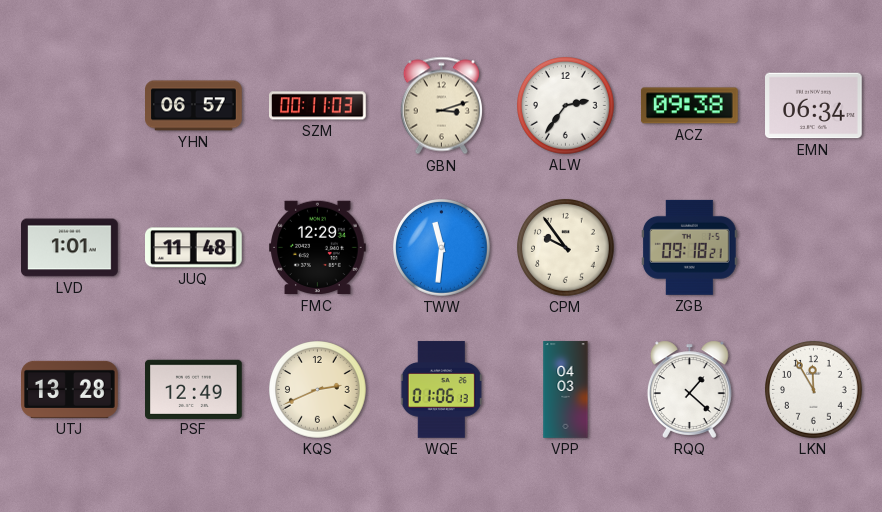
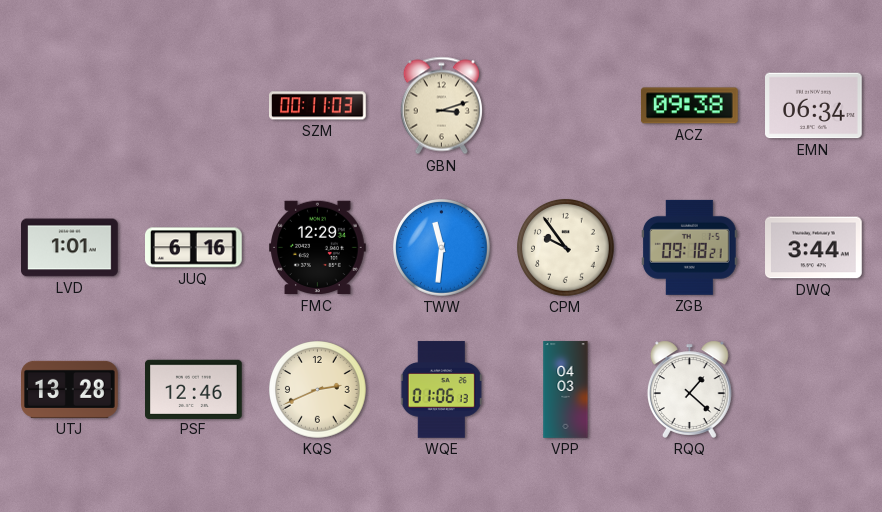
YHN: 06:57 -> none
ALW: 2:36 -> none
JUQ: 11:48 -> 6:16
DWQ: none -> 3:44
PSF: 12:49 -> 12:46
LKN: 11:55 -> none
